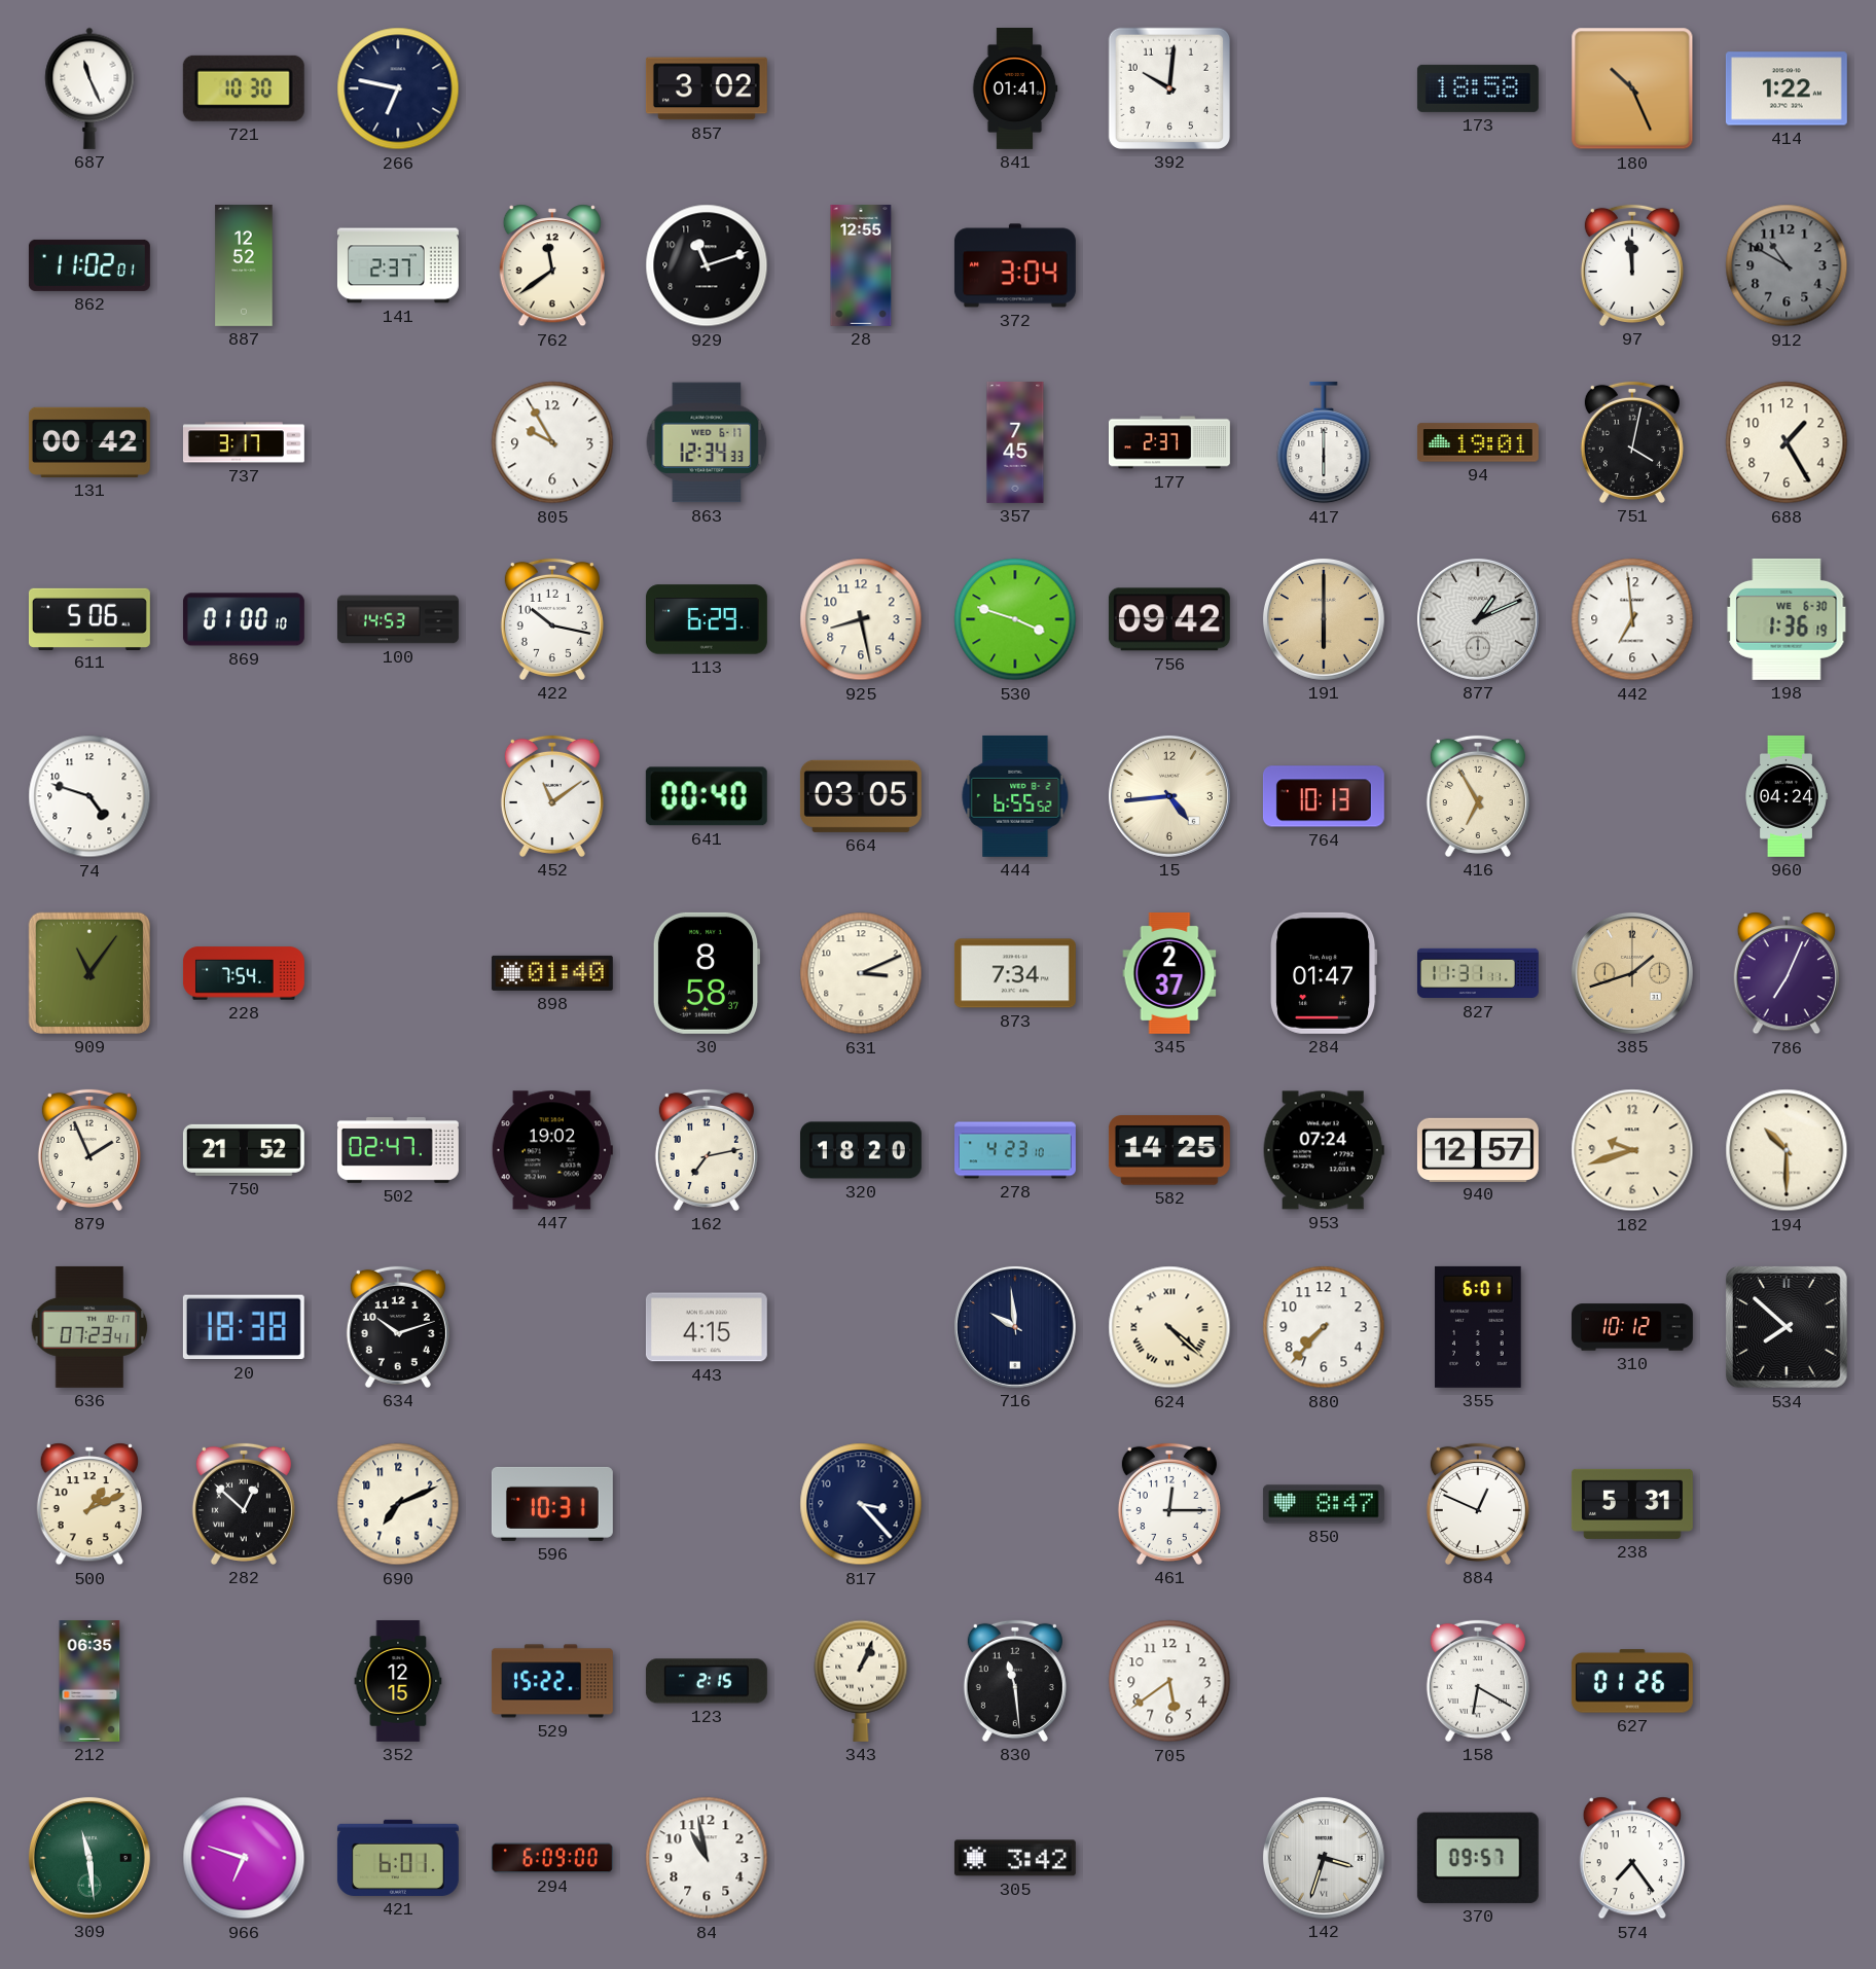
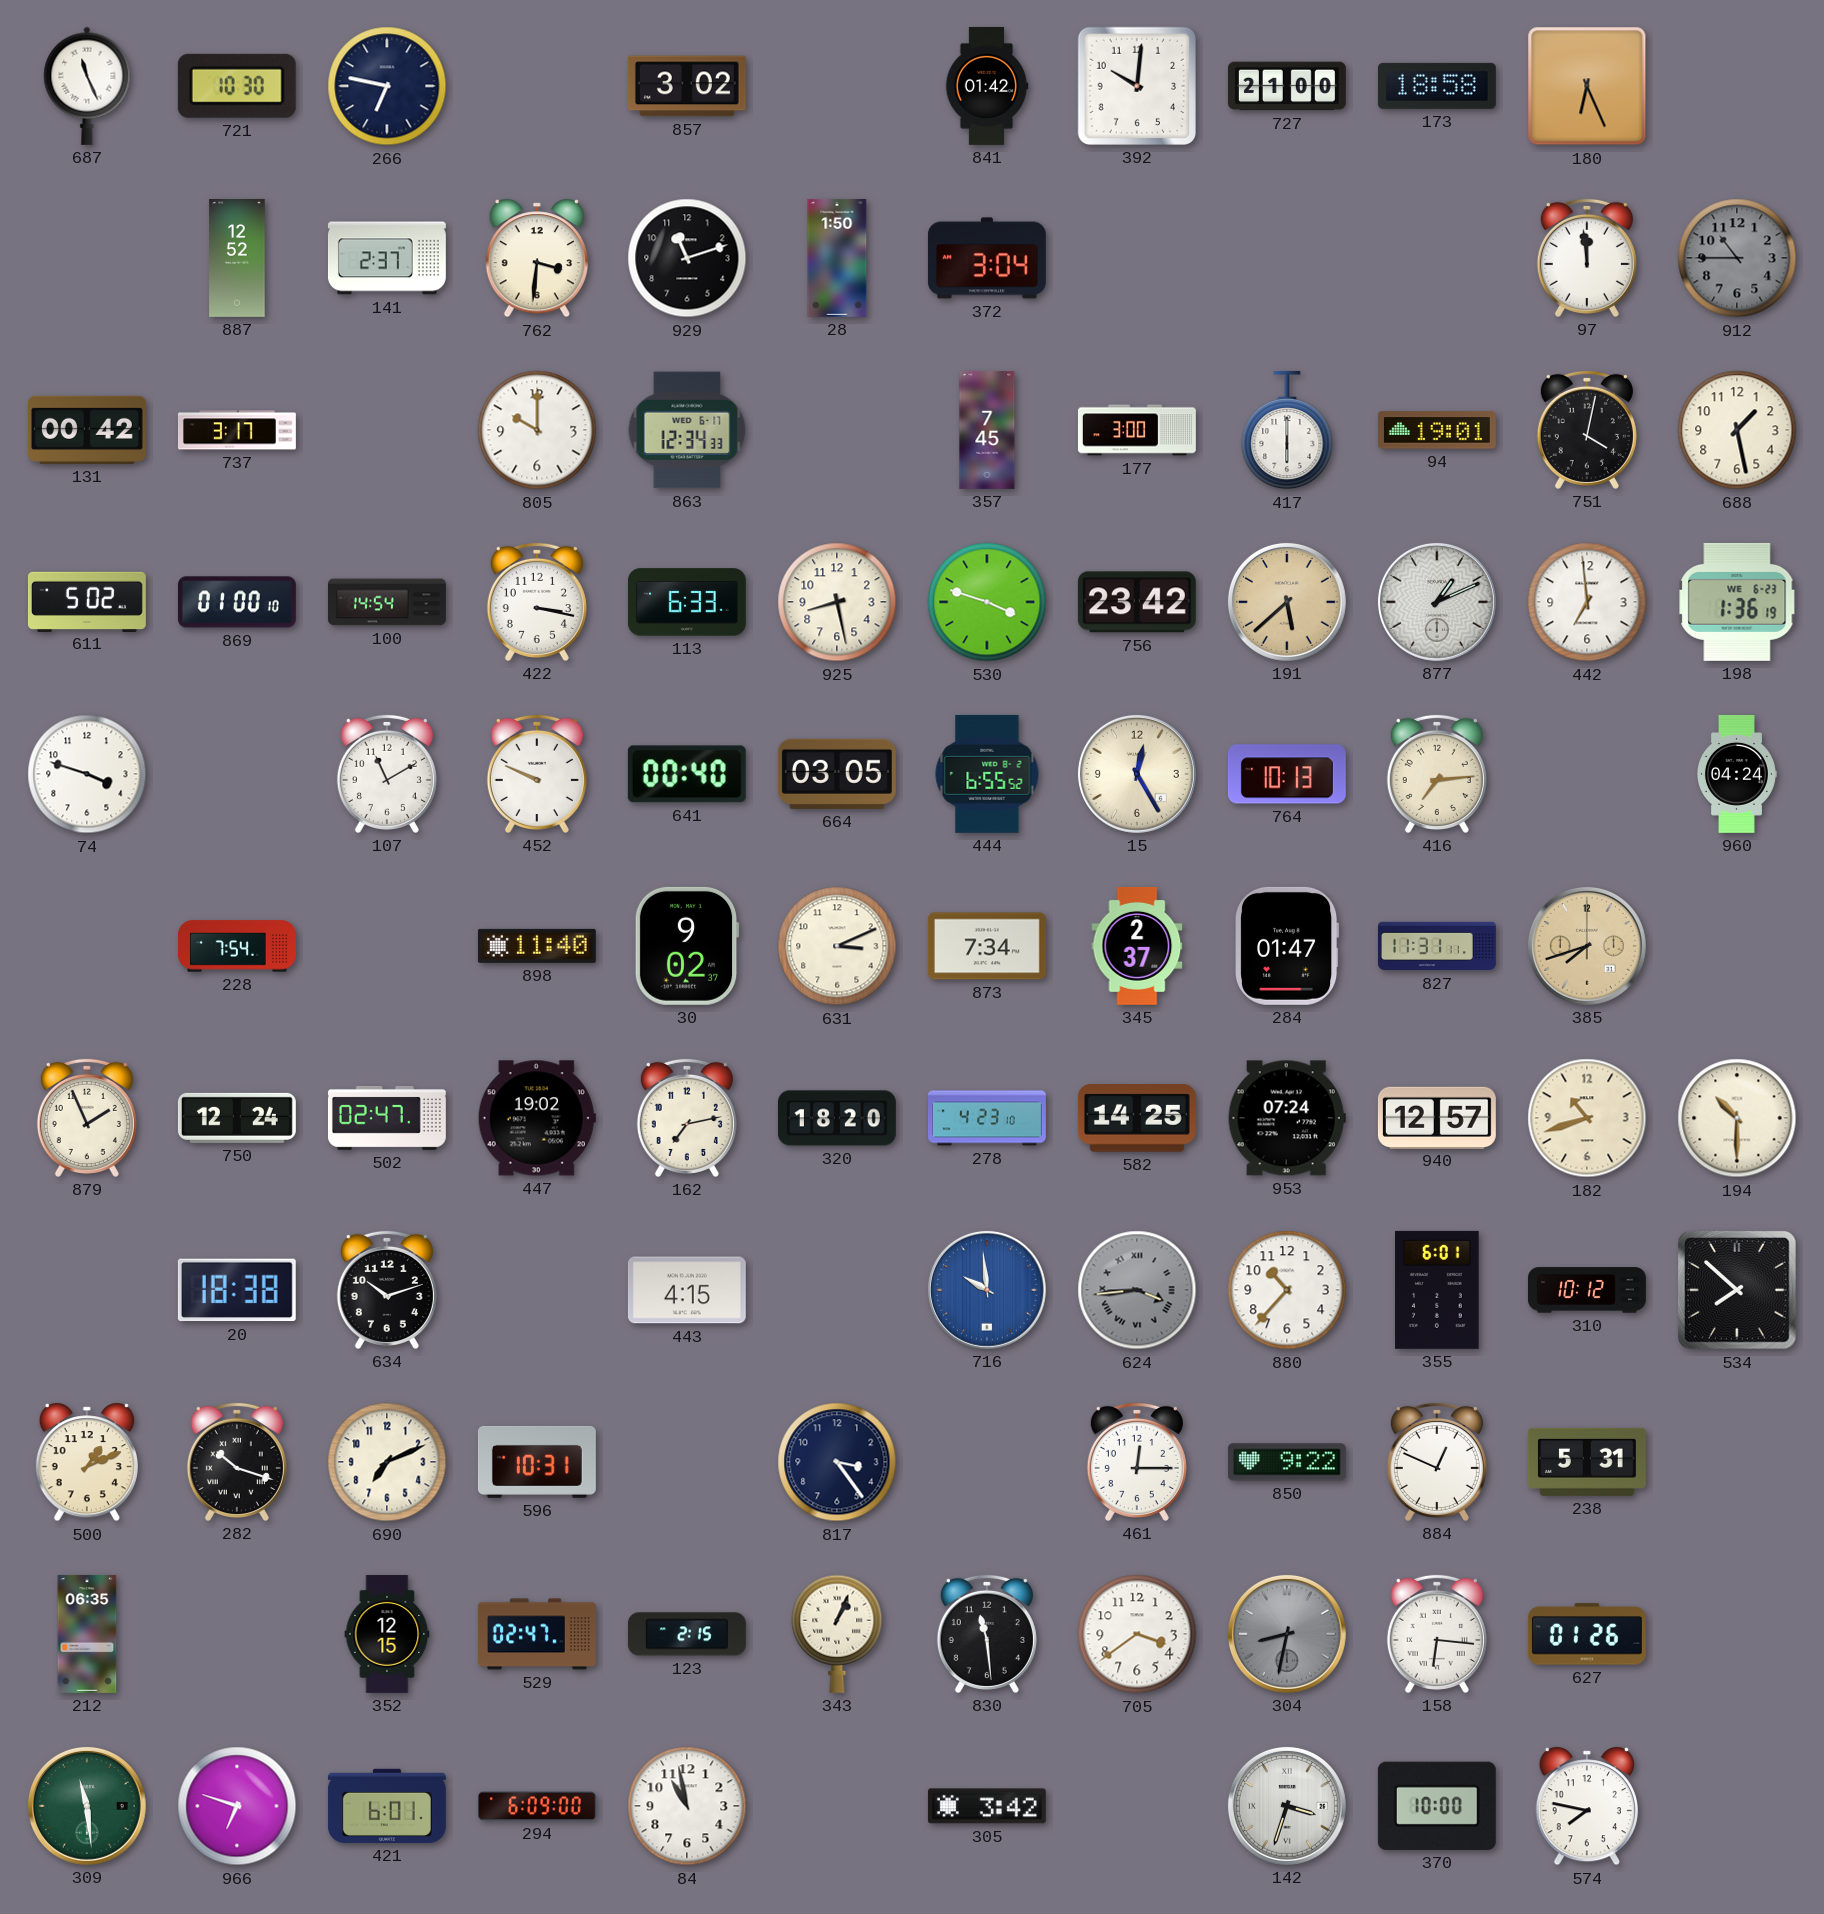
841: 01:41 -> 01:42
727: none -> 21:00
180: 10:26 -> 6:26
414: 1:22 -> none
862: 11:02 -> none
762: 11:39 -> 3:31
28: 12:55 -> 1:50
912: 10:50 -> 10:45
805: 9:55 -> 10:00
177: 2:37 -> 3:00
688: 1:25 -> 1:28
611: 5:06 -> 5:02
100: 14:53 -> 14:54
422: 10:17 -> 3:17
113: 6:29 -> 6:33
756: 09:42 -> 23:42
191: 6:00 -> 5:38
198 date: WE 6-30 -> WE 6-23
74: 4:48 -> 3:48
107: none -> 11:10
452: 11:09 -> 9:49
15: 4:44 -> 12:25
416: 6:55 -> 7:14
909: 11:06 -> none
898: 01:40 -> 11:40
30: 8:58 -> 9:02
385: 1:42 -> 7:42
786: 7:04 -> none
750: 21:52 -> 12:24
182: 9:42 -> 10:42
636: 07:23 -> none
716 dial: navy -> blue
624: 4:22 -> 3:44
624 dial: cream -> grey
880: 7:37 -> 10:37
282: 12:52 -> 10:18
817: 3:23 -> 3:24
850: 8:47 -> 9:22
529: 15:22 -> 02:47
705: 5:39 -> 3:39
304: none -> 8:32
158: 6:20 -> 6:16
370: 09:57 -> 10:00
574: 7:24 -> 7:47
